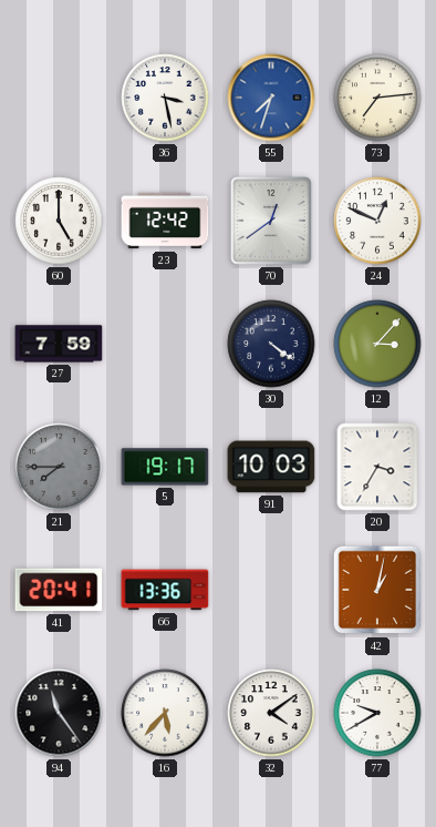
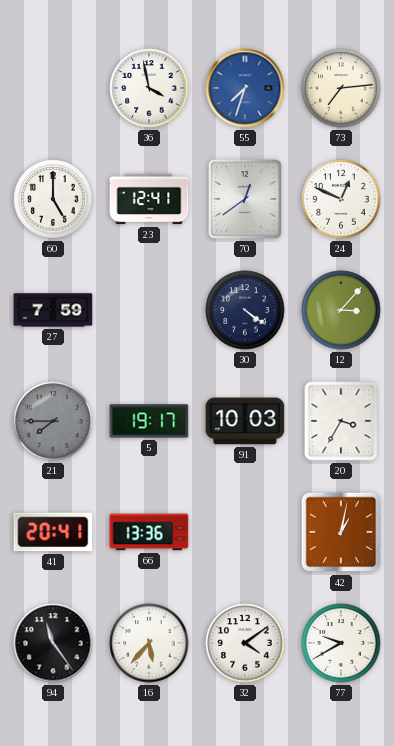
36: 3:28 -> 3:58
23: 12:42 -> 12:41
